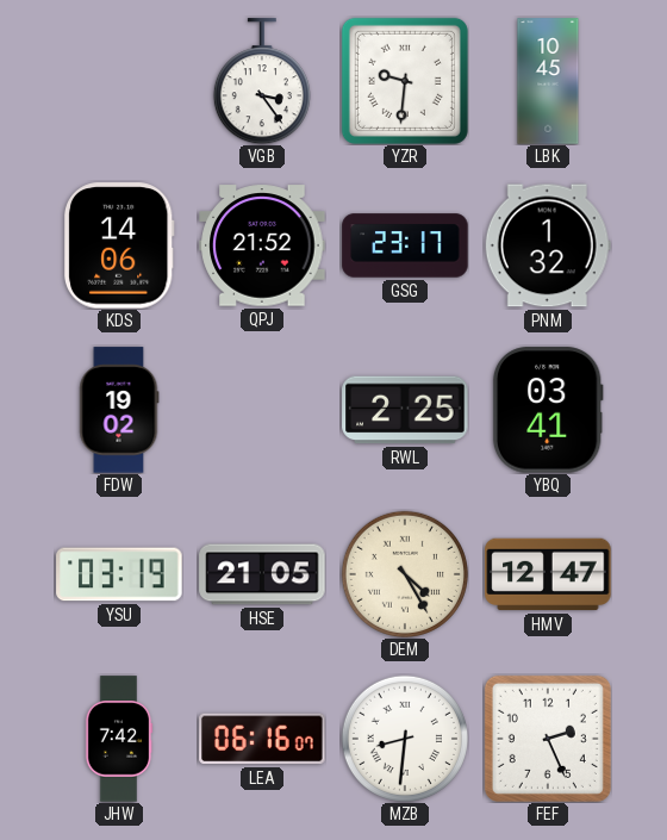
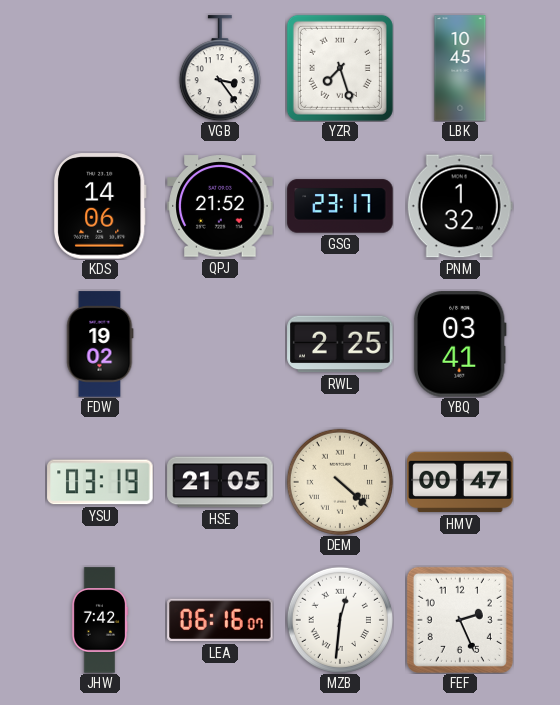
YZR: 9:31 -> 7:27
DEM: 4:25 -> 4:22
HMV: 12:47 -> 00:47
MZB: 8:31 -> 12:31
